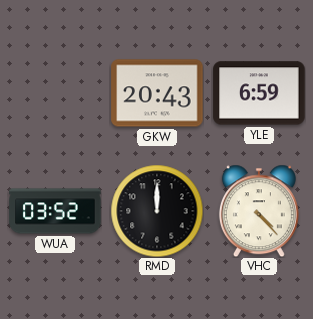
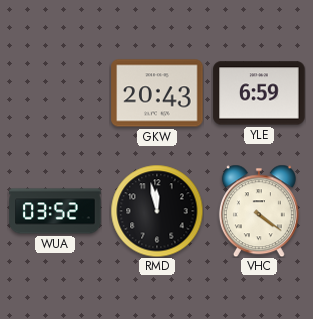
RMD: 12:00 -> 11:58
VHC: 4:23 -> 4:21
